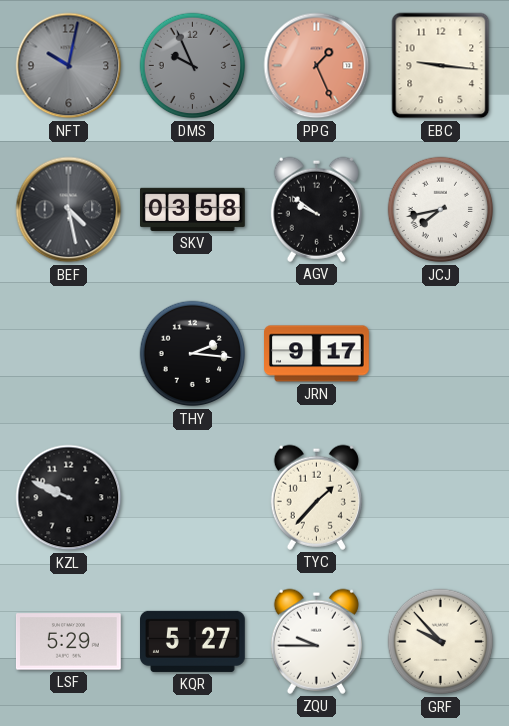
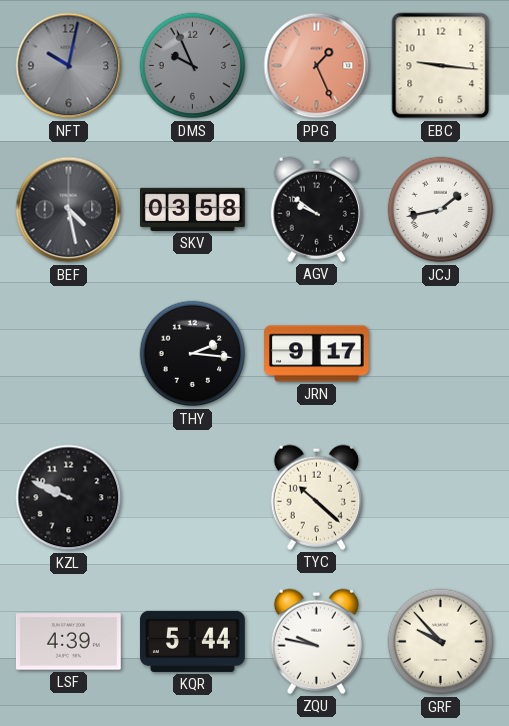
JCJ: 7:43 -> 1:43
TYC: 1:37 -> 10:22
LSF: 5:29 -> 4:39
KQR: 5:27 -> 5:44
ZQU: 9:45 -> 9:47
